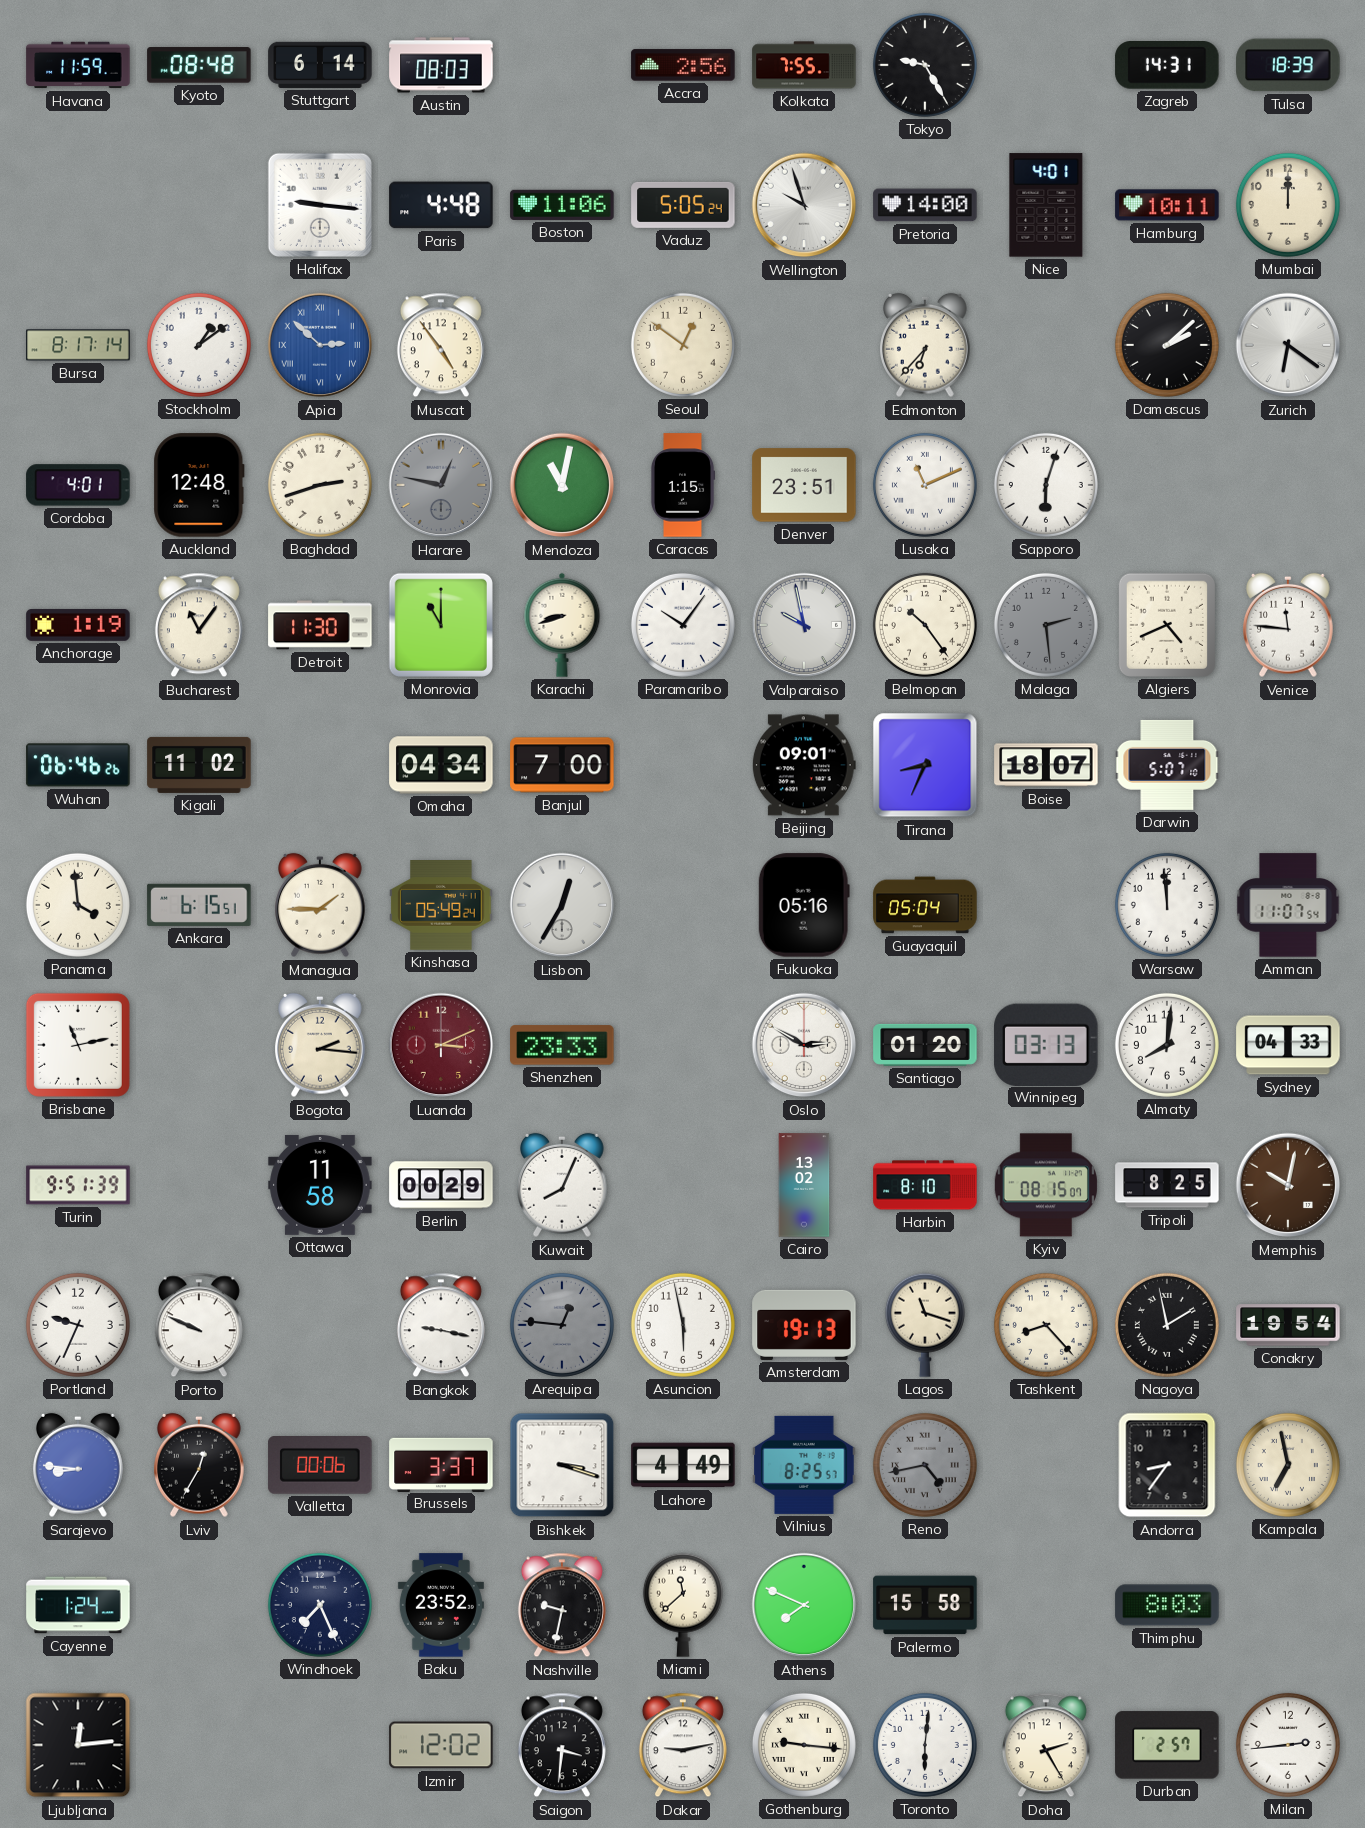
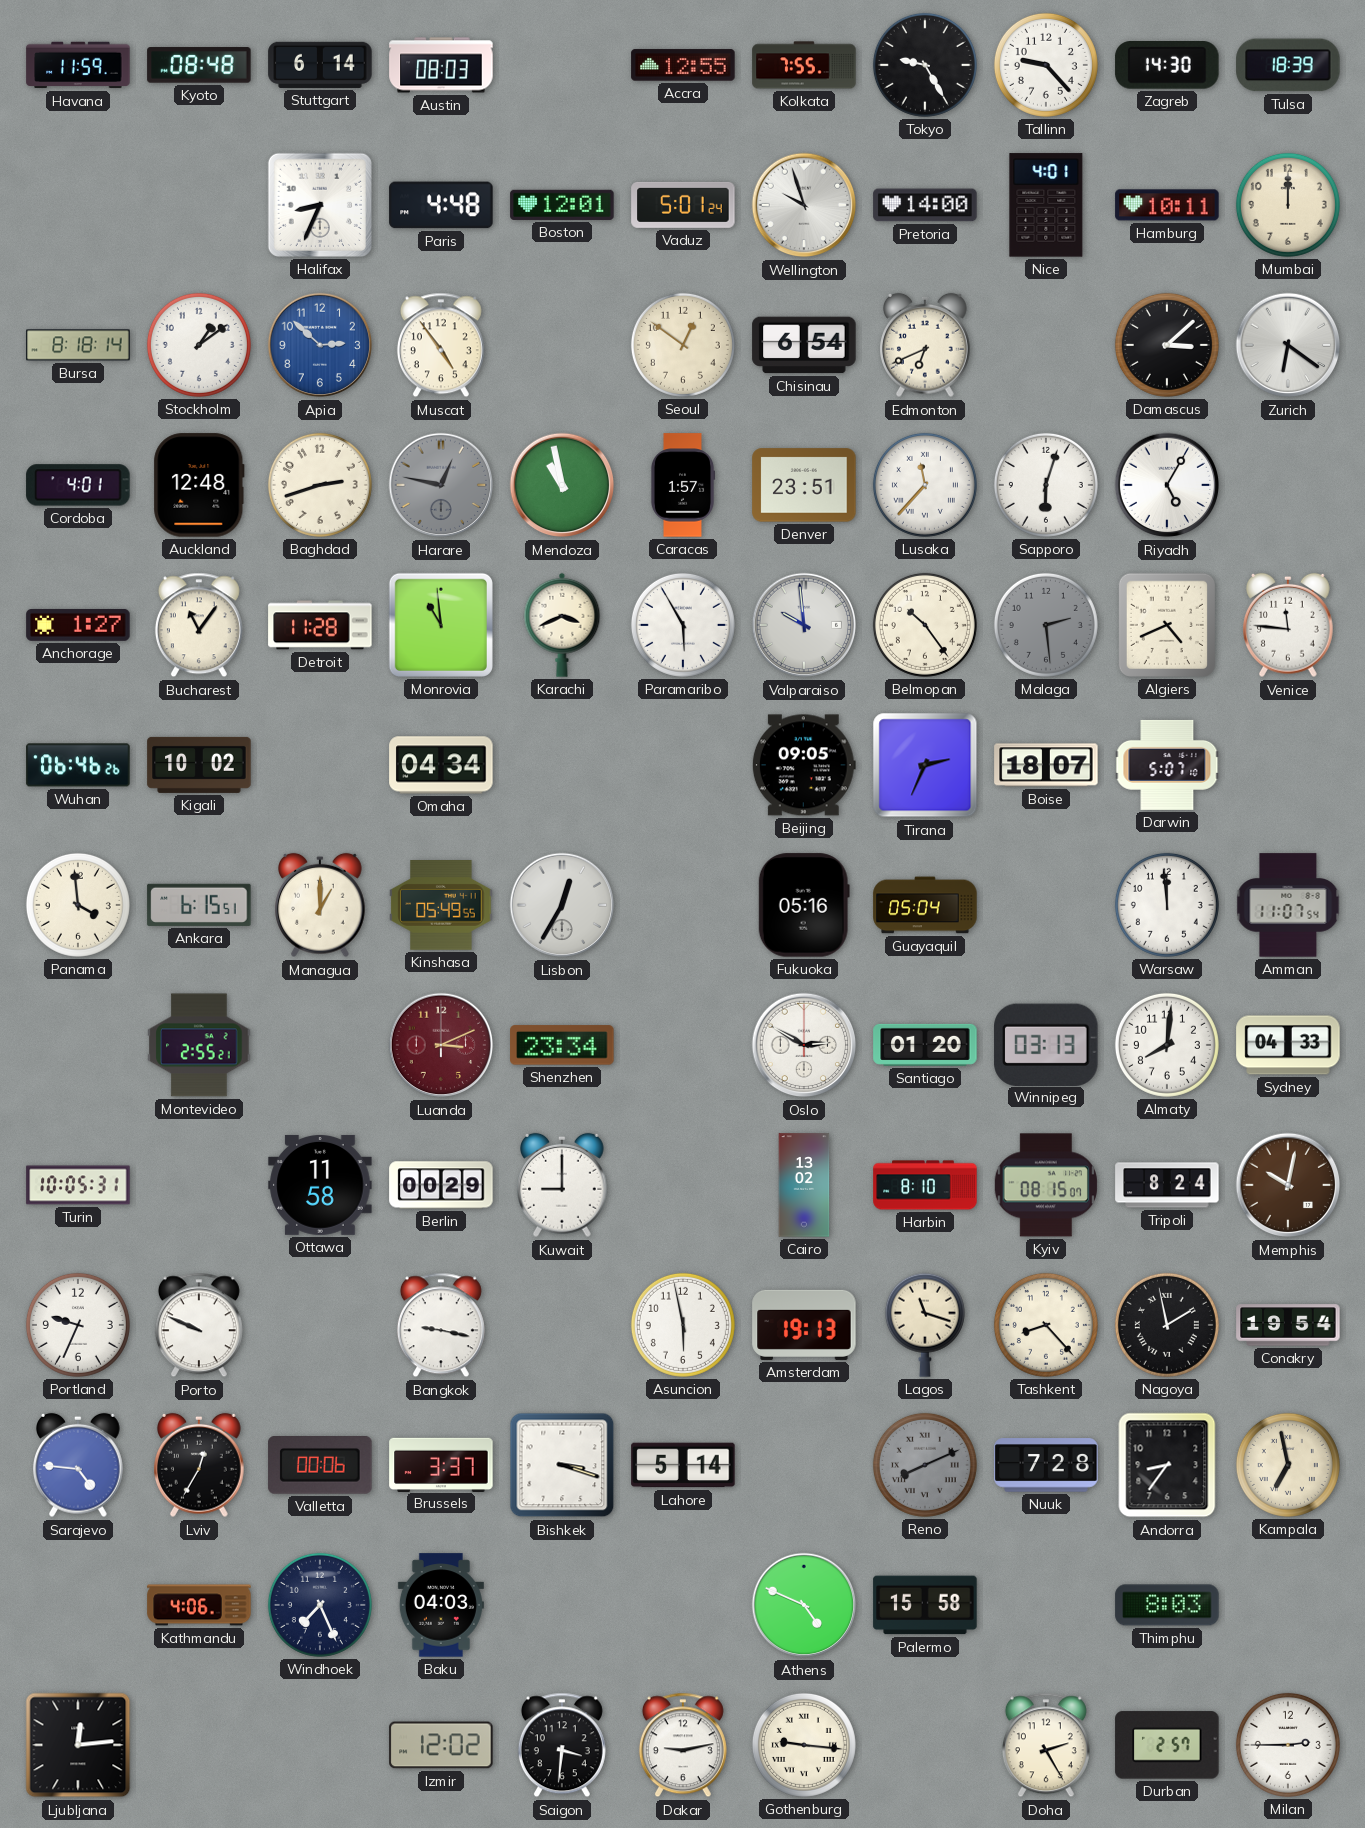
Accra: 2:56 -> 12:55
Tallinn: none -> 9:23
Zagreb: 14:31 -> 14:30
Halifax: 9:16 -> 8:34
Boston: 11:06 -> 12:01
Vaduz: 5:05 -> 5:01
Bursa: 8:17 -> 8:18
Apia numerals: Roman -> Arabic
Chisinau: none -> 6:54
Edmonton: 6:37 -> 6:41
Damascus: 2:08 -> 3:08
Mendoza: 11:02 -> 10:58
Caracas: 1:15 -> 1:57
Lusaka: 11:11 -> 11:37
Riyadh: none -> 5:05
Anchorage: 1:19 -> 1:27
Detroit: 11:30 -> 11:28
Monrovia: 11:00 -> 10:59
Karachi: 8:42 -> 3:41
Paramaribo: 10:06 -> 5:55
Valparaiso: 9:58 -> 9:59
Kigali: 11:02 -> 10:02
Banjul: 7:00 -> none
Beijing: 09:01 -> 09:05
Tirana: 8:34 -> 2:34
Managua: 1:45 -> 1:00
Kinshasa: 05:49:24 -> 05:49:55
Brisbane: 11:13 -> none
Montevideo: none -> 2:55
Bogota: 2:16 -> none
Shenzhen: 23:33 -> 23:34
Turin: 9:51 -> 10:05
Kuwait: 8:04 -> 9:00
Tripoli: 8:25 -> 8:24
Arequipa: 12:46 -> none
Sarajevo: 8:46 -> 4:46
Lahore: 4:49 -> 5:14
Vilnius: 8:25 -> none
Reno: 4:43 -> 8:11
Nuuk: none -> 7:28
Cayenne: 1:24 -> none
Kathmandu: none -> 4:06
Baku: 23:52 -> 04:03
Nashville: 9:32 -> none
Miami: 11:38 -> none
Athens: 7:49 -> 4:49
Toronto: 6:01 -> none
Milan: 2:44 -> 2:45
